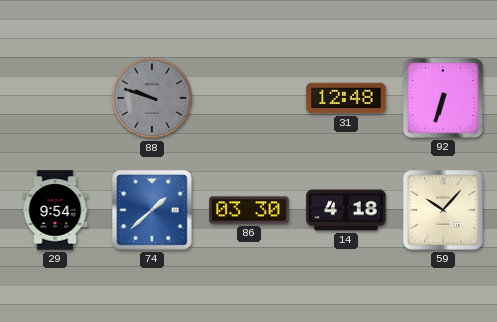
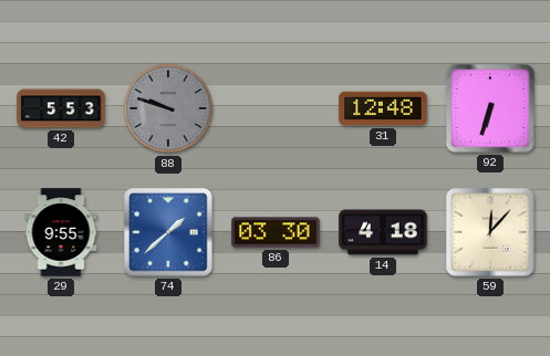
42: none -> 5:53
29: 9:54 -> 9:55
59: 10:07 -> 12:07
